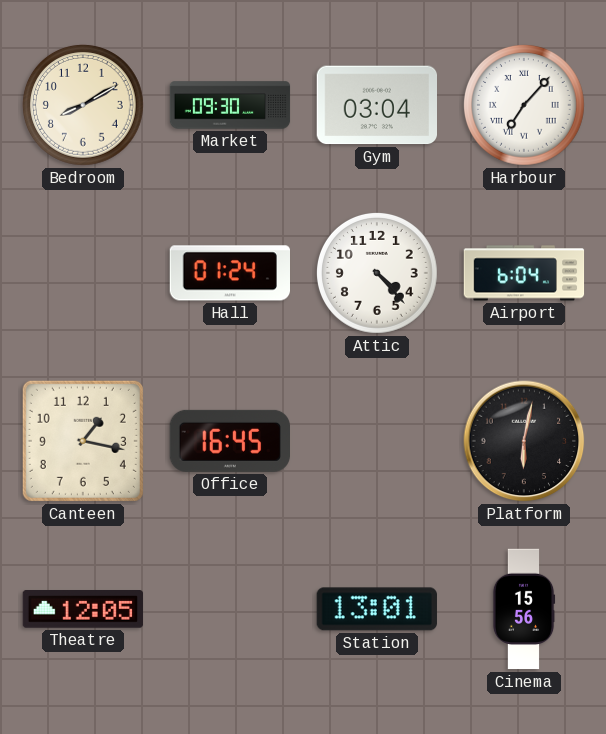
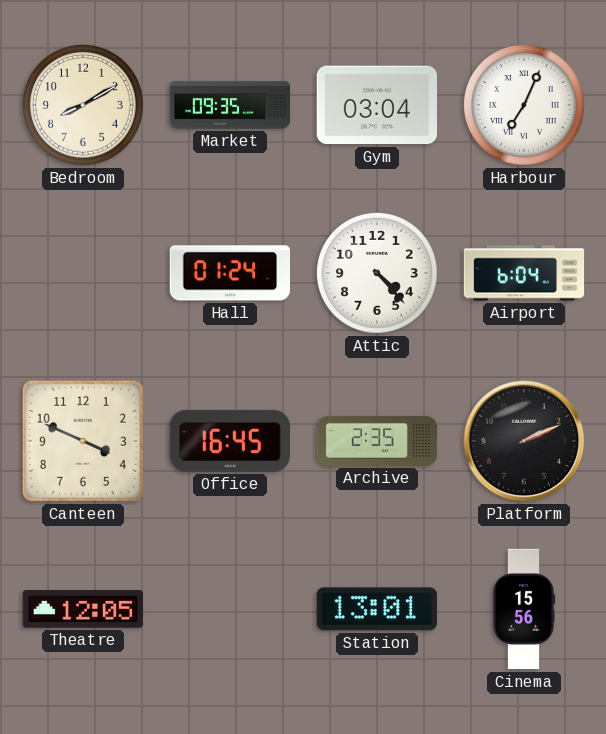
Market: 09:30 -> 09:35
Harbour: 7:07 -> 7:04
Canteen: 1:17 -> 3:49
Archive: none -> 2:35
Platform: 6:02 -> 2:11
